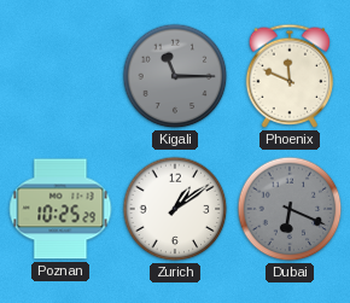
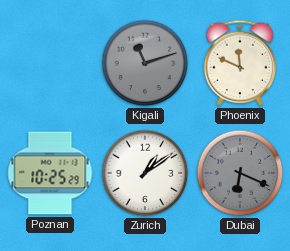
Kigali: 11:15 -> 11:12
